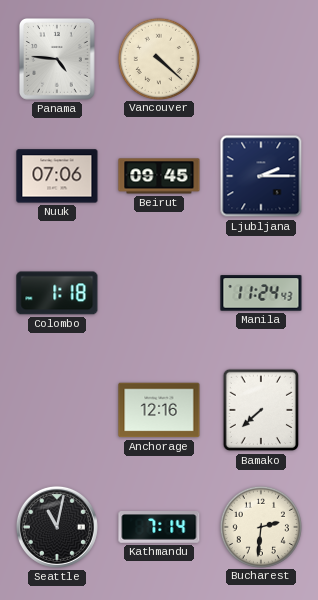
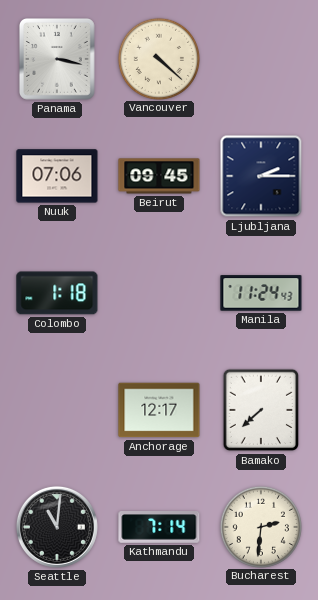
Panama: 4:46 -> 3:17
Anchorage: 12:16 -> 12:17
Seattle: 11:02 -> 11:01
